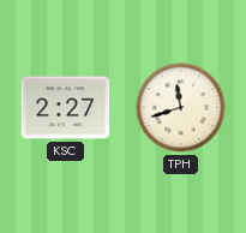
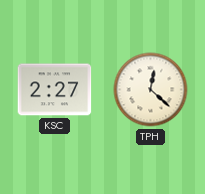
TPH: 11:42 -> 12:22
